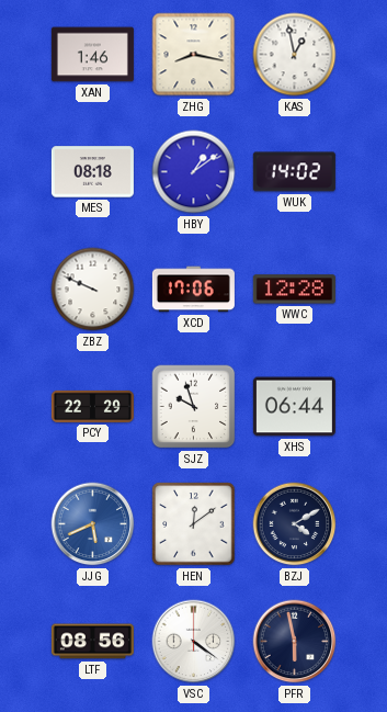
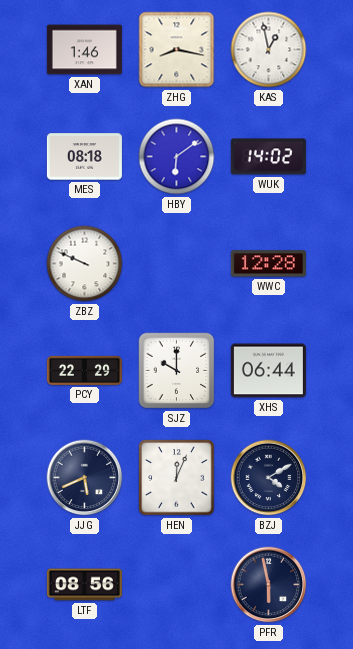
HBY: 1:09 -> 6:09
XCD: 17:06 -> none
SJZ: 9:57 -> 10:00
JJG dial: blue -> navy
HEN: 12:09 -> 12:04
VSC: 4:21 -> none
